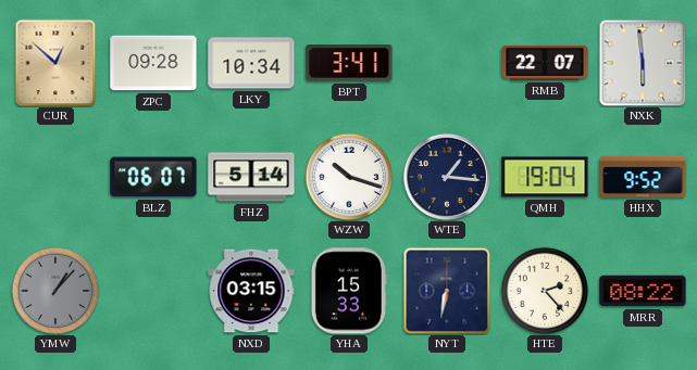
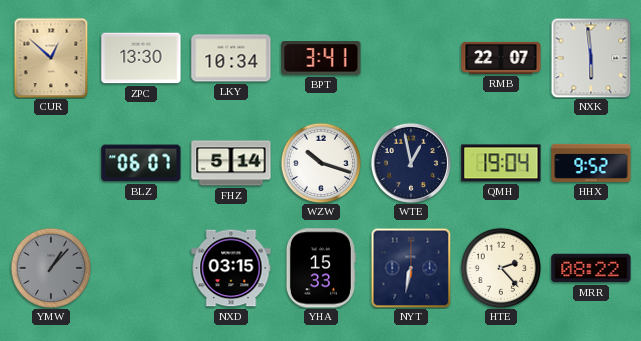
ZPC: 09:28 -> 13:30
WTE: 1:16 -> 12:58
